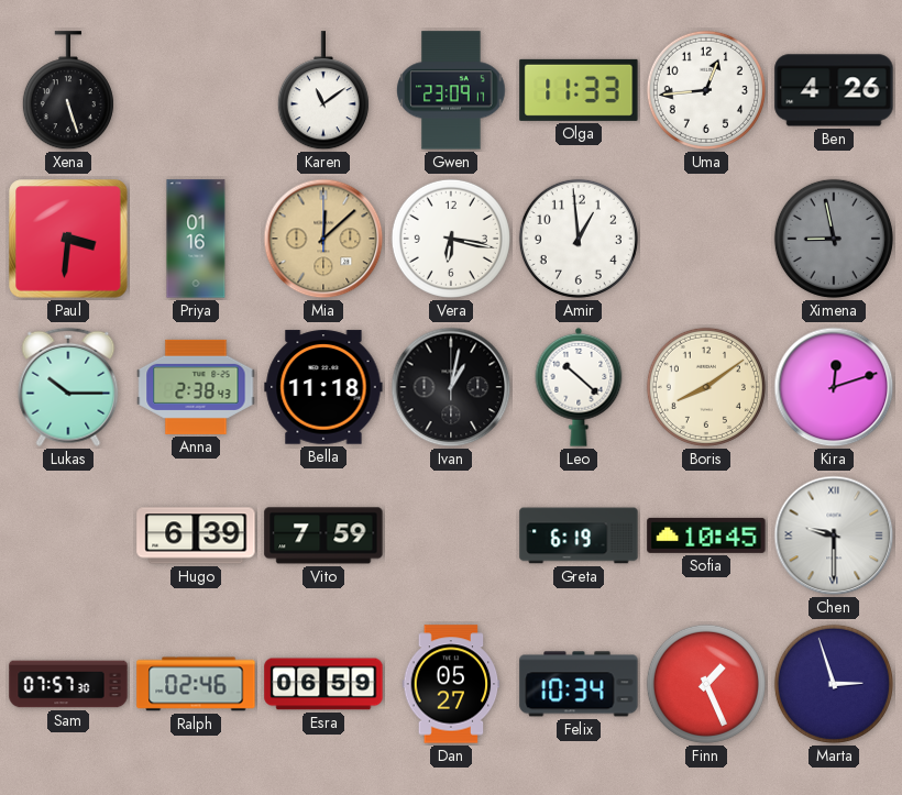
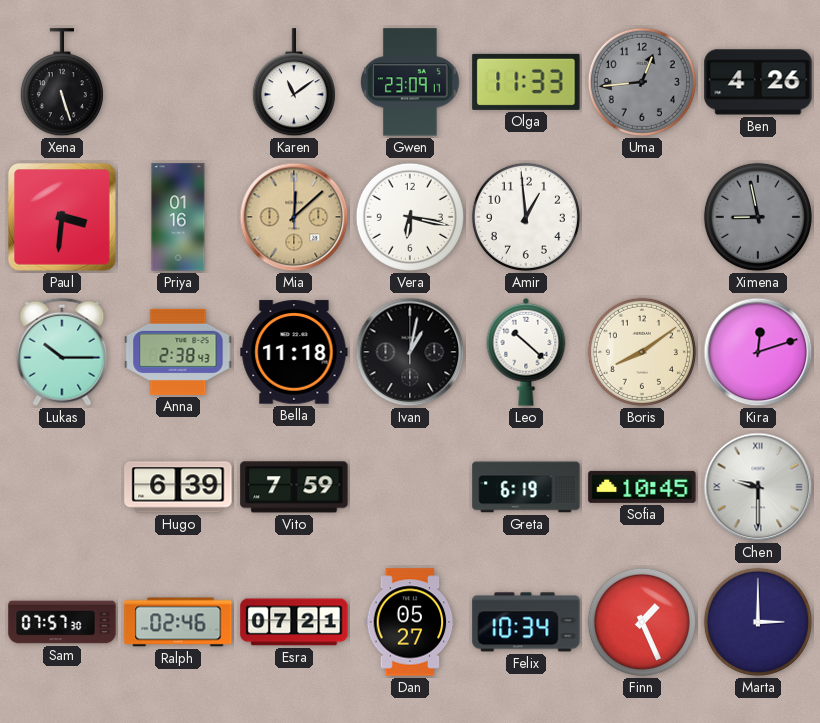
Uma dial: white -> grey
Esra: 06:59 -> 07:21
Marta: 2:57 -> 3:00
